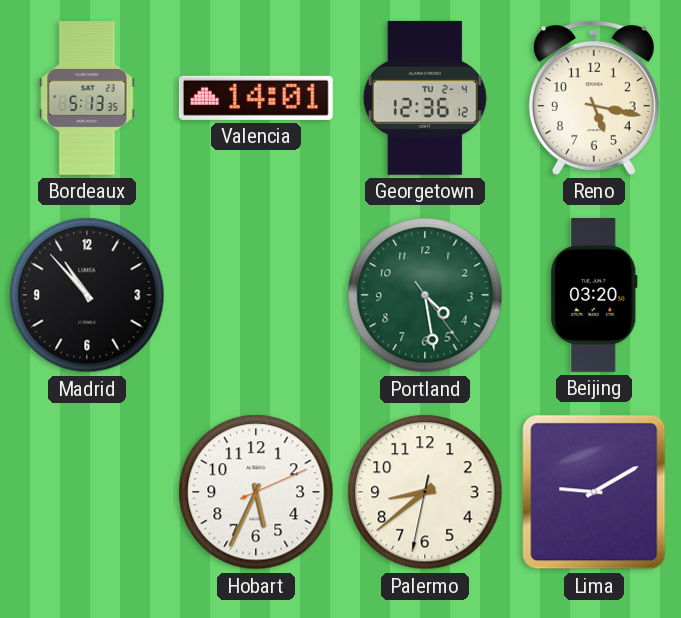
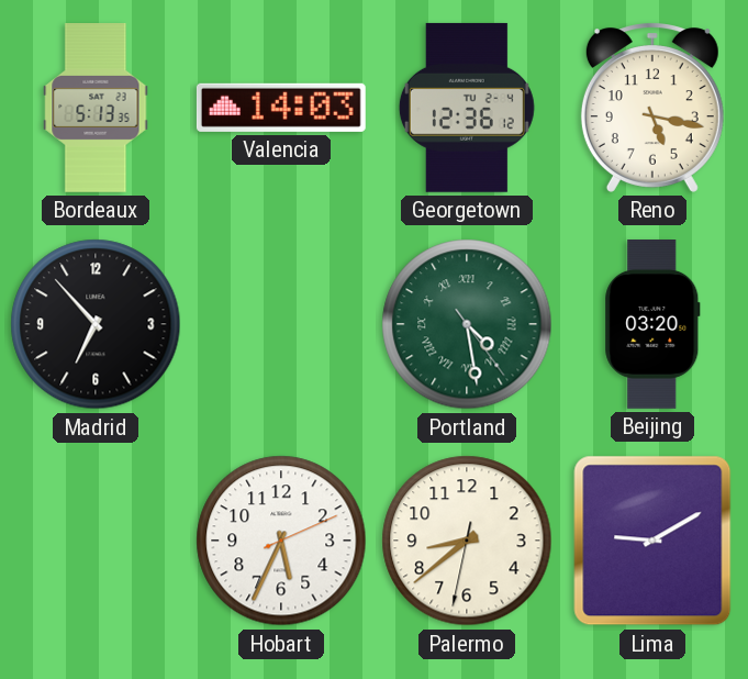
Valencia: 14:01 -> 14:03
Madrid: 10:53 -> 6:53
Portland numerals: Arabic -> Roman
